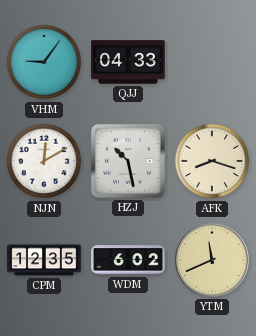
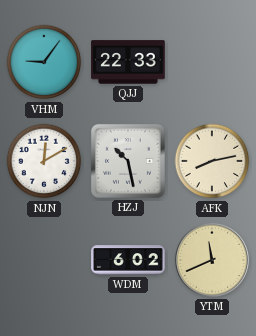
QJJ: 04:33 -> 22:33
AFK: 8:18 -> 8:13
CPM: 12:35 -> none
